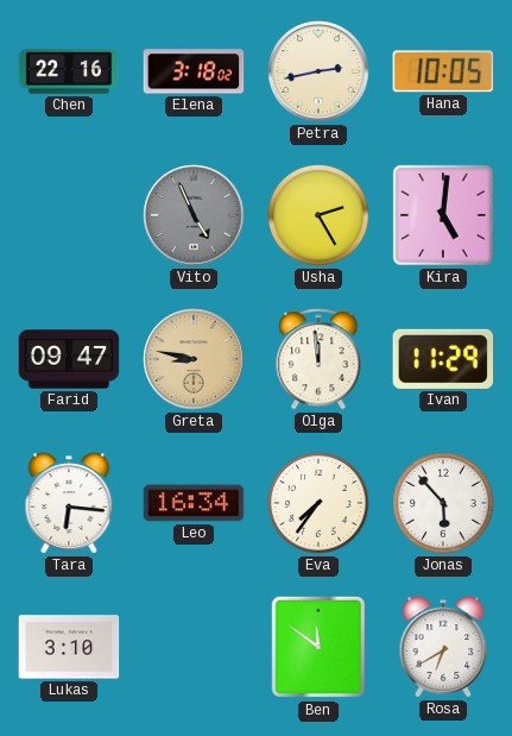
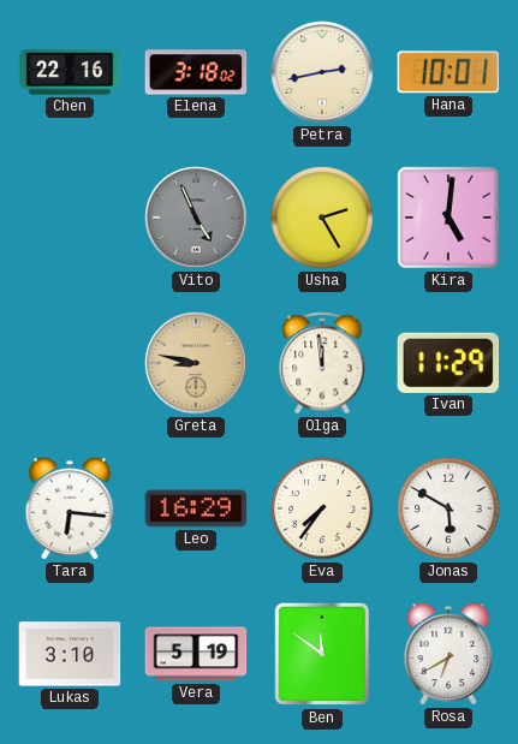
Hana: 10:05 -> 10:01
Farid: 09:47 -> none
Leo: 16:34 -> 16:29
Jonas: 5:53 -> 5:50
Vera: none -> 5:19
